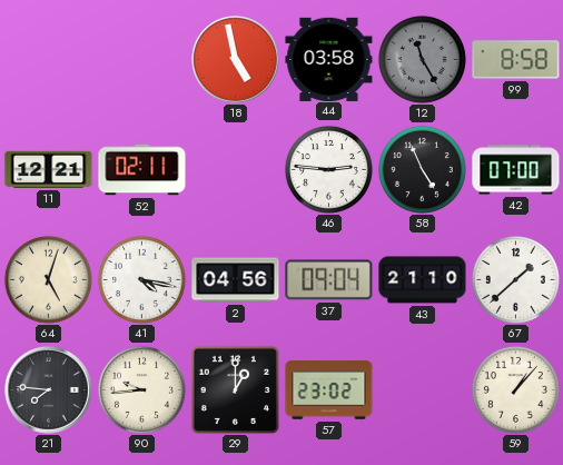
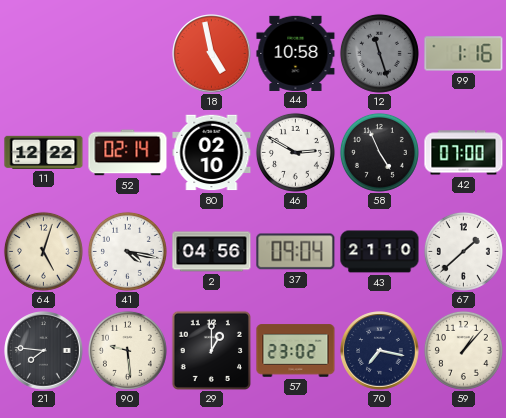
44: 03:58 -> 10:58
12: 11:25 -> 11:27
99: 8:58 -> 1:16
11: 12:21 -> 12:22
52: 02:11 -> 02:14
80: none -> 02:10
46: 2:46 -> 2:50
90: 9:44 -> 9:29
70: none -> 7:17
